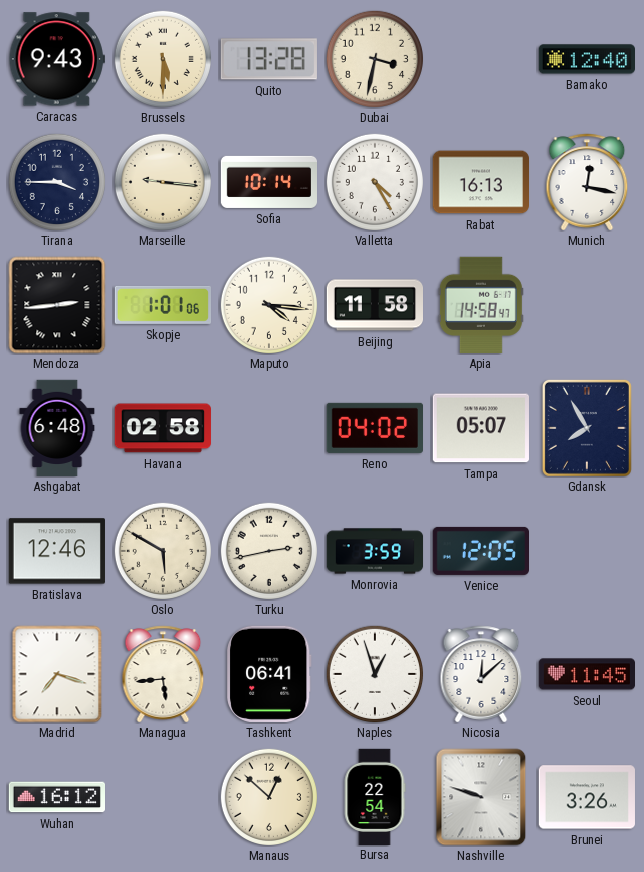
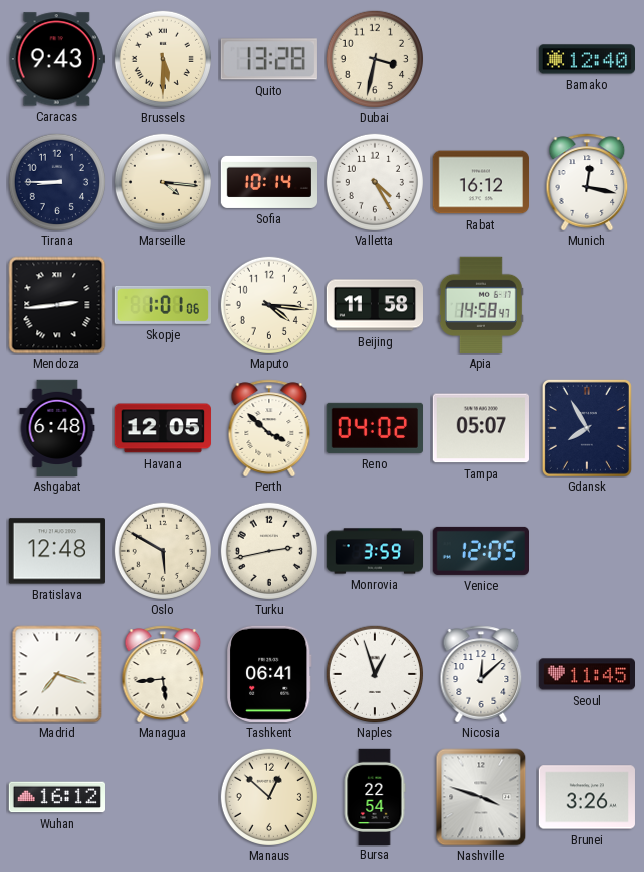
Tirana: 3:45 -> 8:45
Marseille: 9:16 -> 4:16
Rabat: 16:13 -> 16:12
Havana: 02:58 -> 12:05
Perth: none -> 3:52
Bratislava: 12:46 -> 12:48
Nashville: 9:48 -> 3:48
